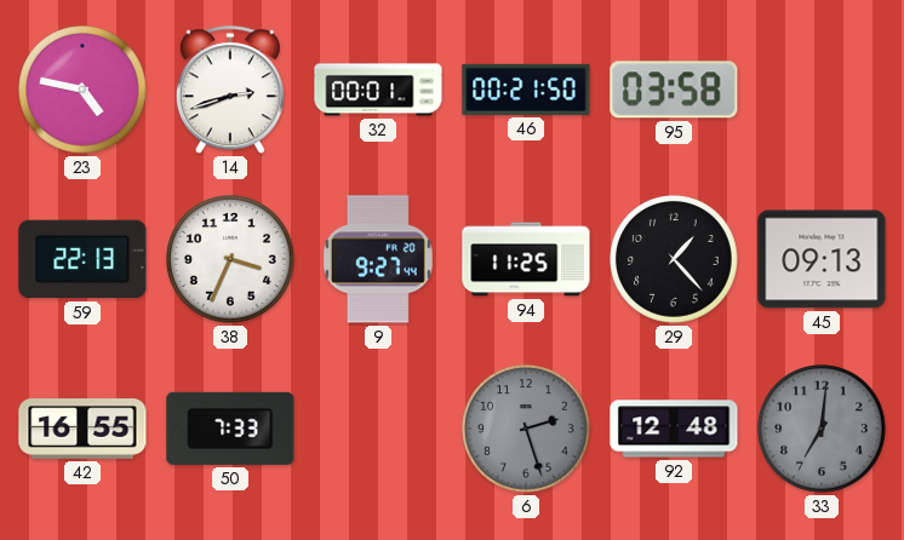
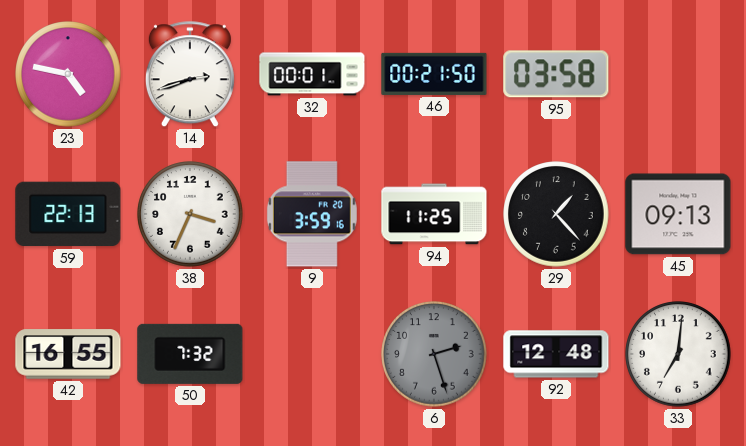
9: 9:27 -> 3:59
50: 7:33 -> 7:32
33 dial: grey -> white
